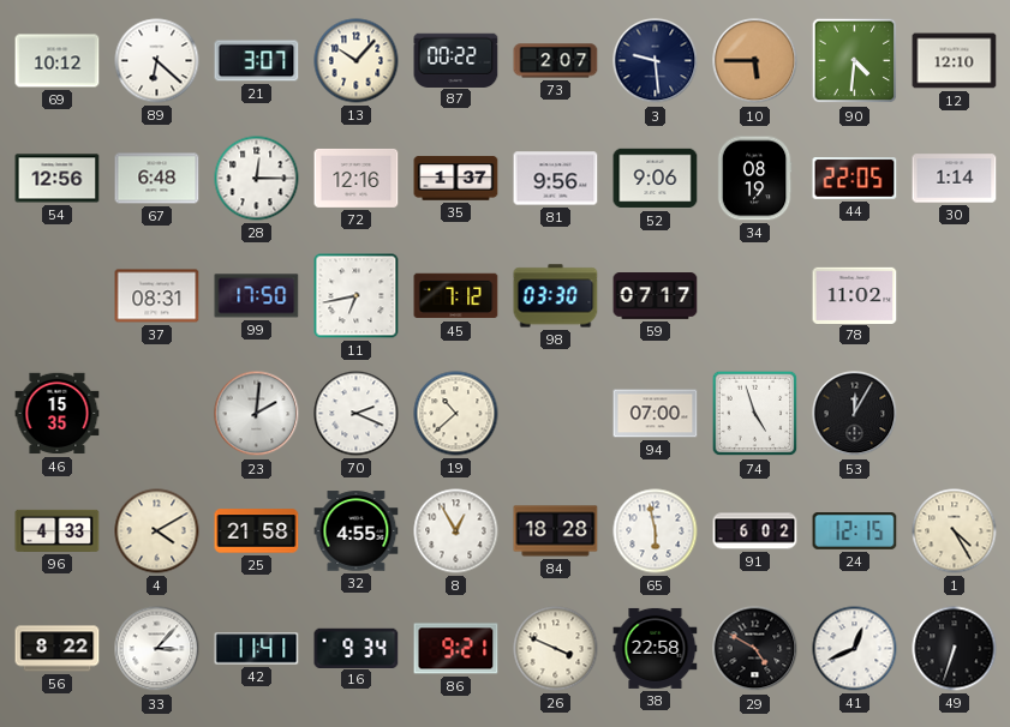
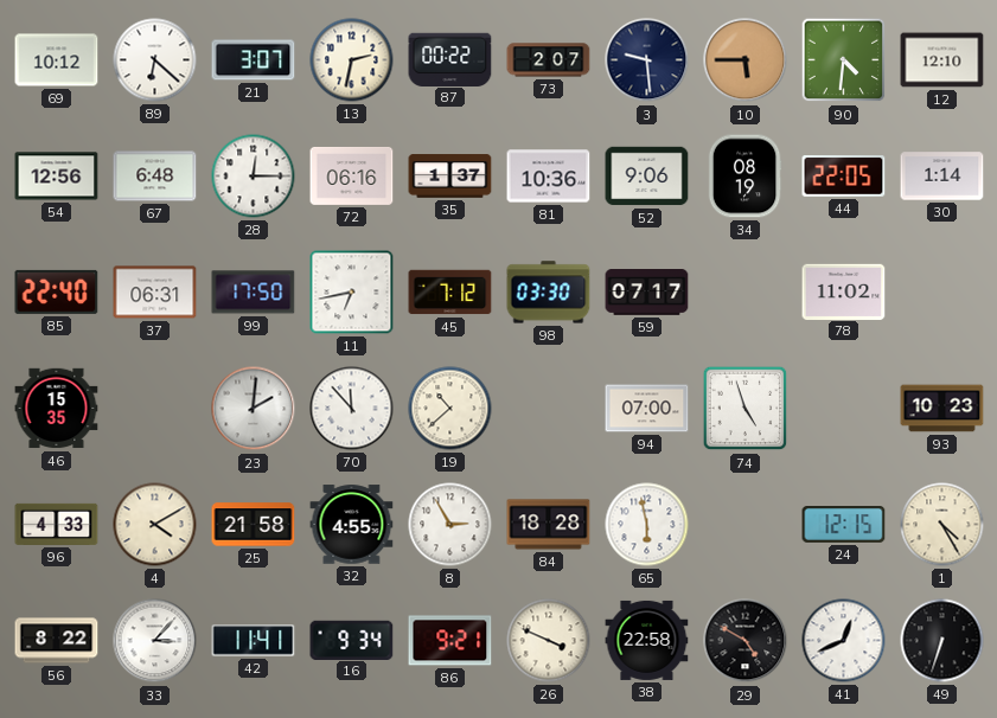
13: 10:07 -> 2:32
72: 12:16 -> 06:16
81: 9:56 -> 10:36
85: none -> 22:40
37: 08:31 -> 06:31
70: 2:19 -> 11:53
53: 12:05 -> none
93: none -> 10:23
8: 12:55 -> 2:55
91: 6:02 -> none
